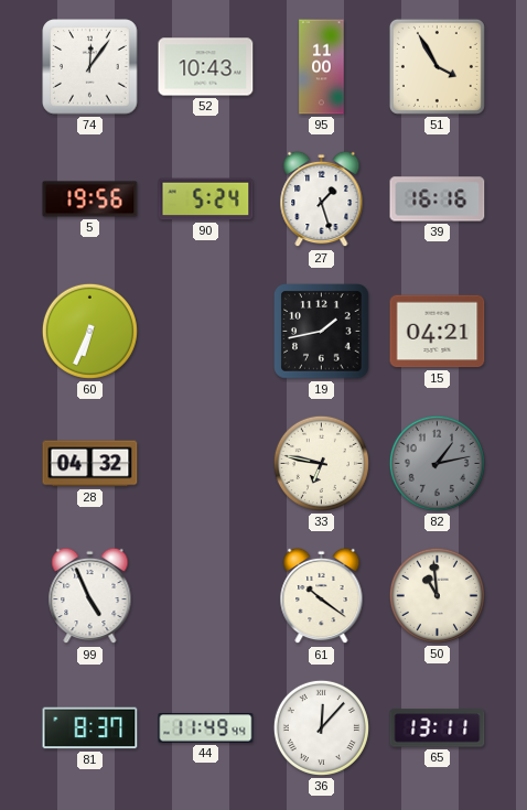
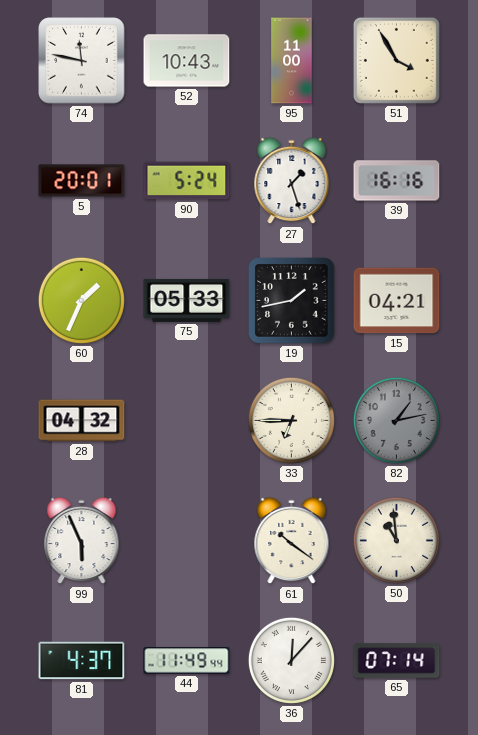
74: 12:06 -> 11:47
5: 19:56 -> 20:01
60: 6:34 -> 1:34
75: none -> 05:33
33: 6:47 -> 6:45
99: 4:56 -> 5:56
81: 8:37 -> 4:37
65: 13:11 -> 07:14
